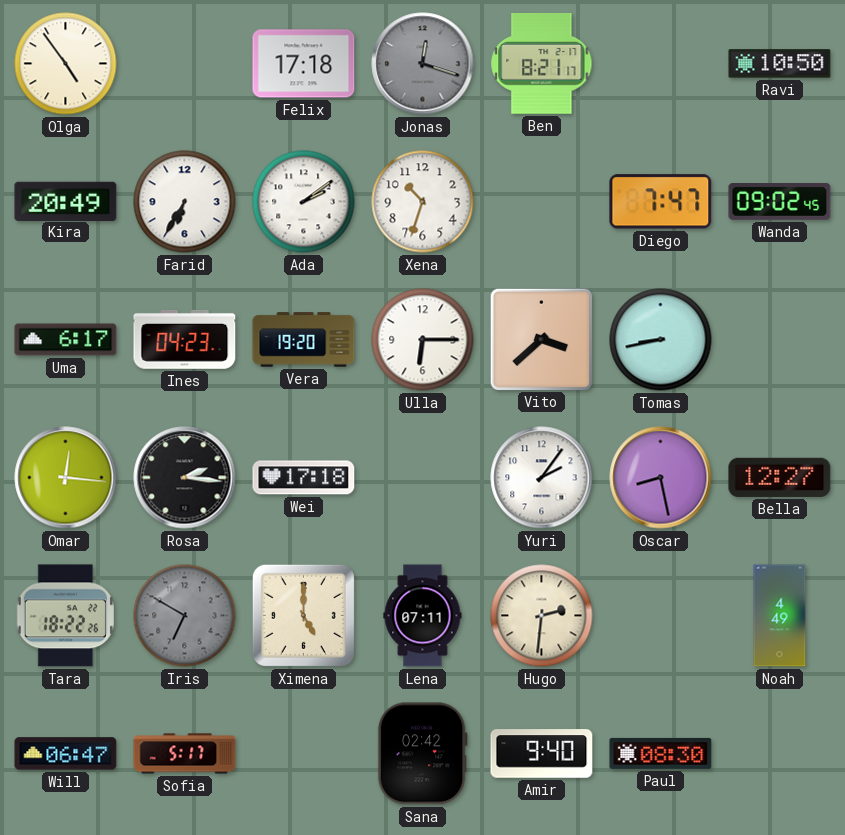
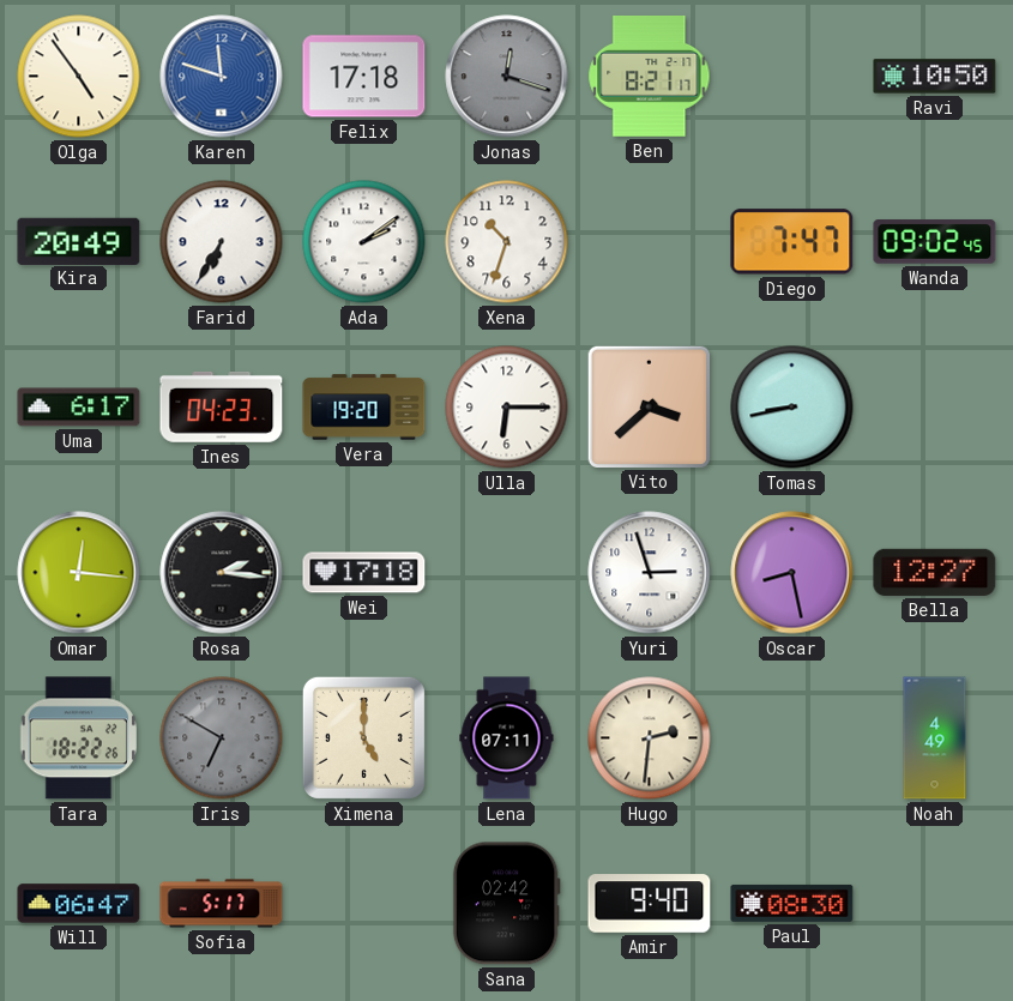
Karen: none -> 11:48
Yuri: 2:06 -> 2:57
